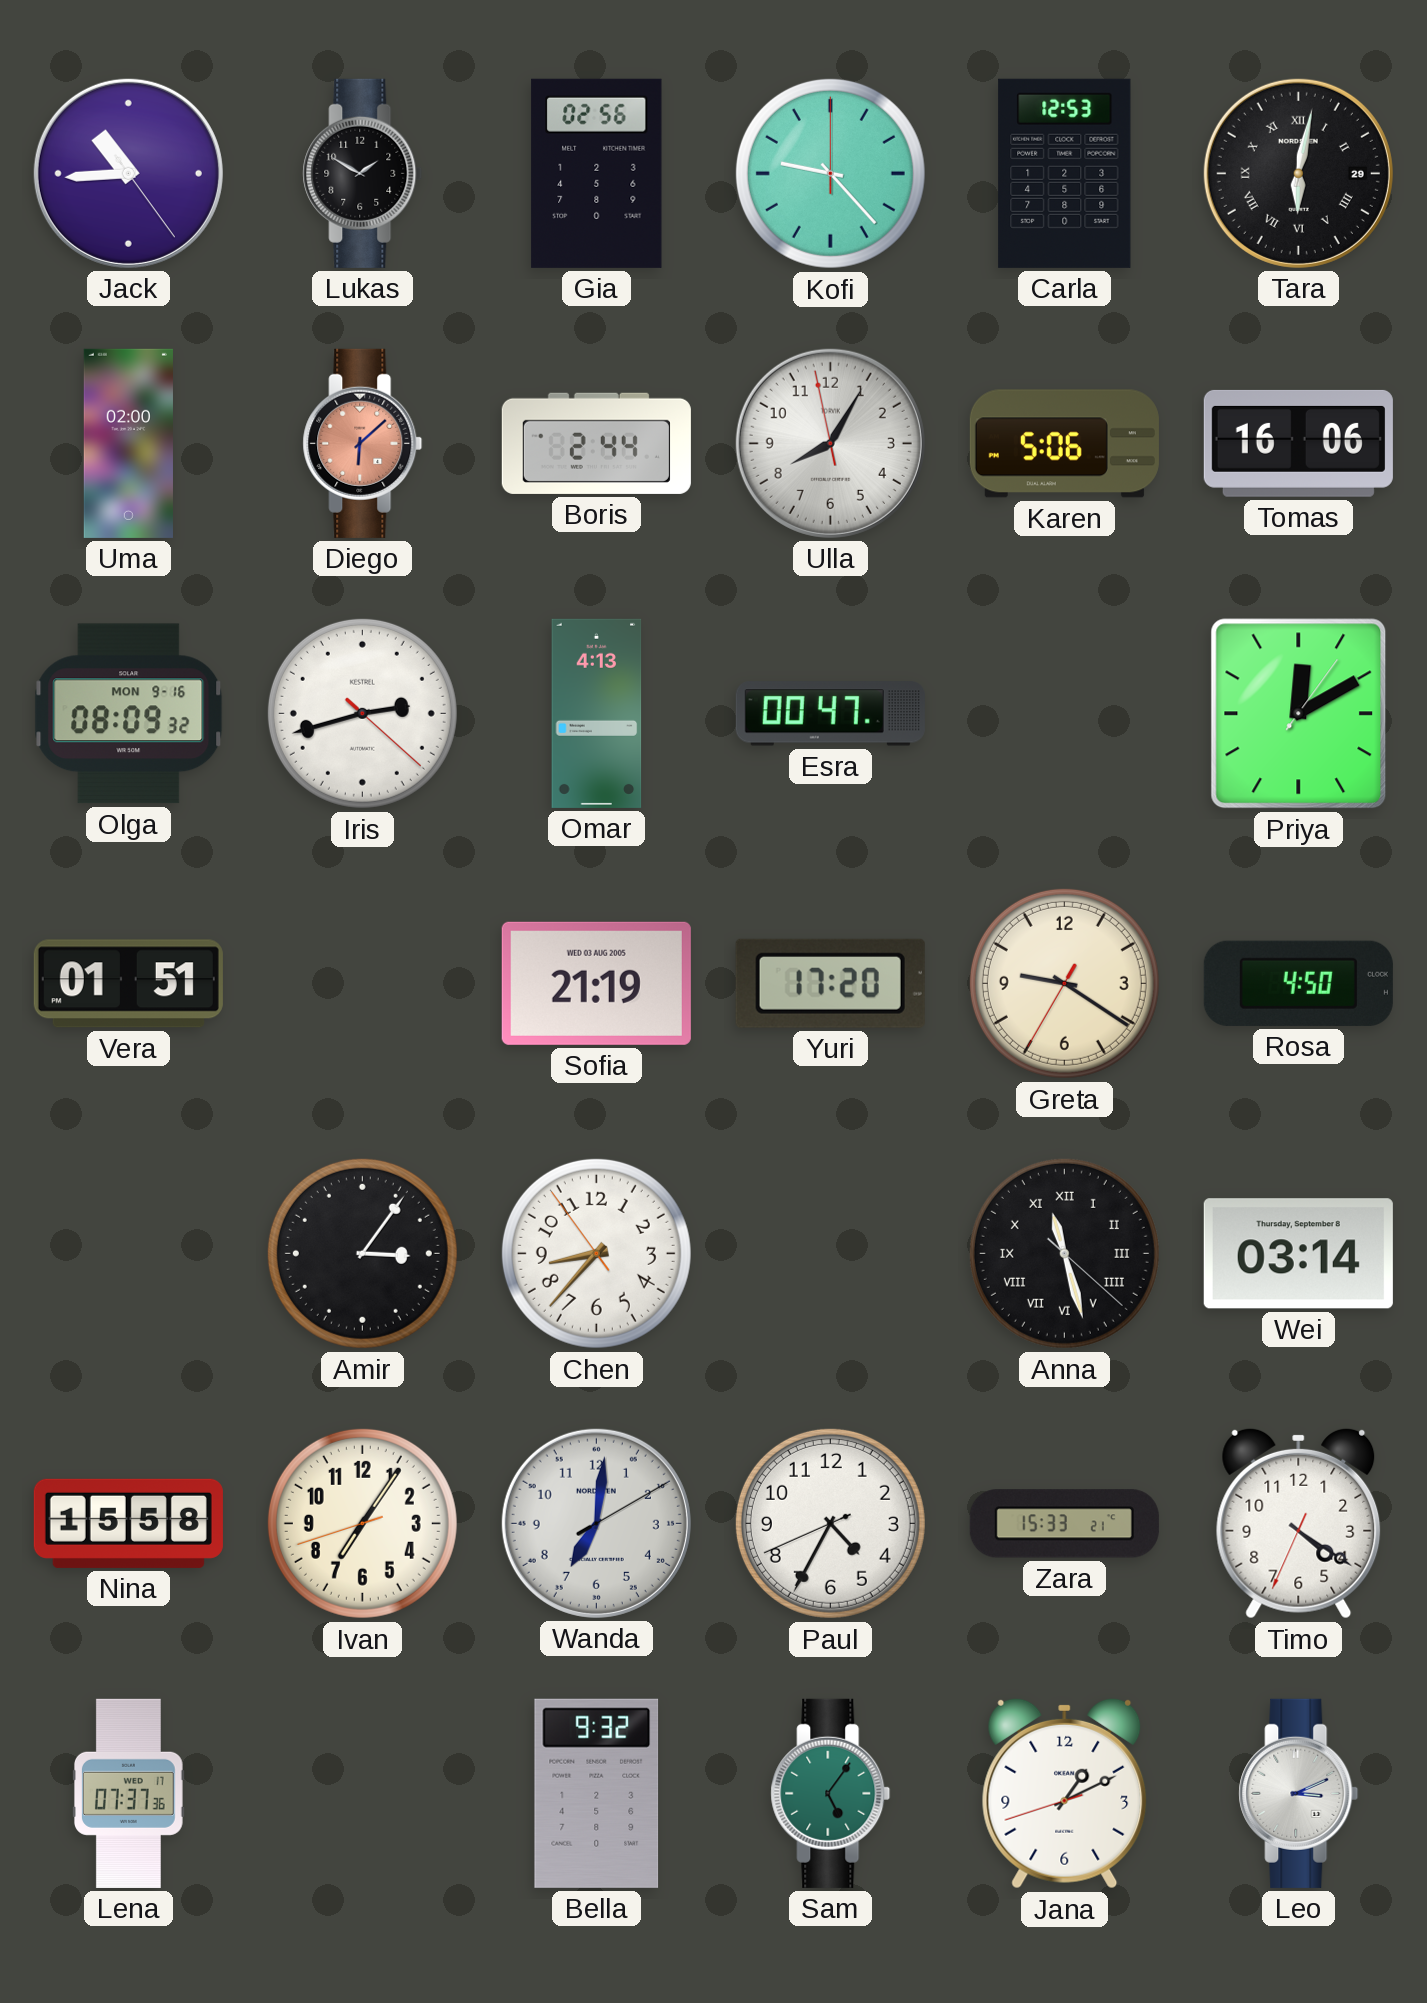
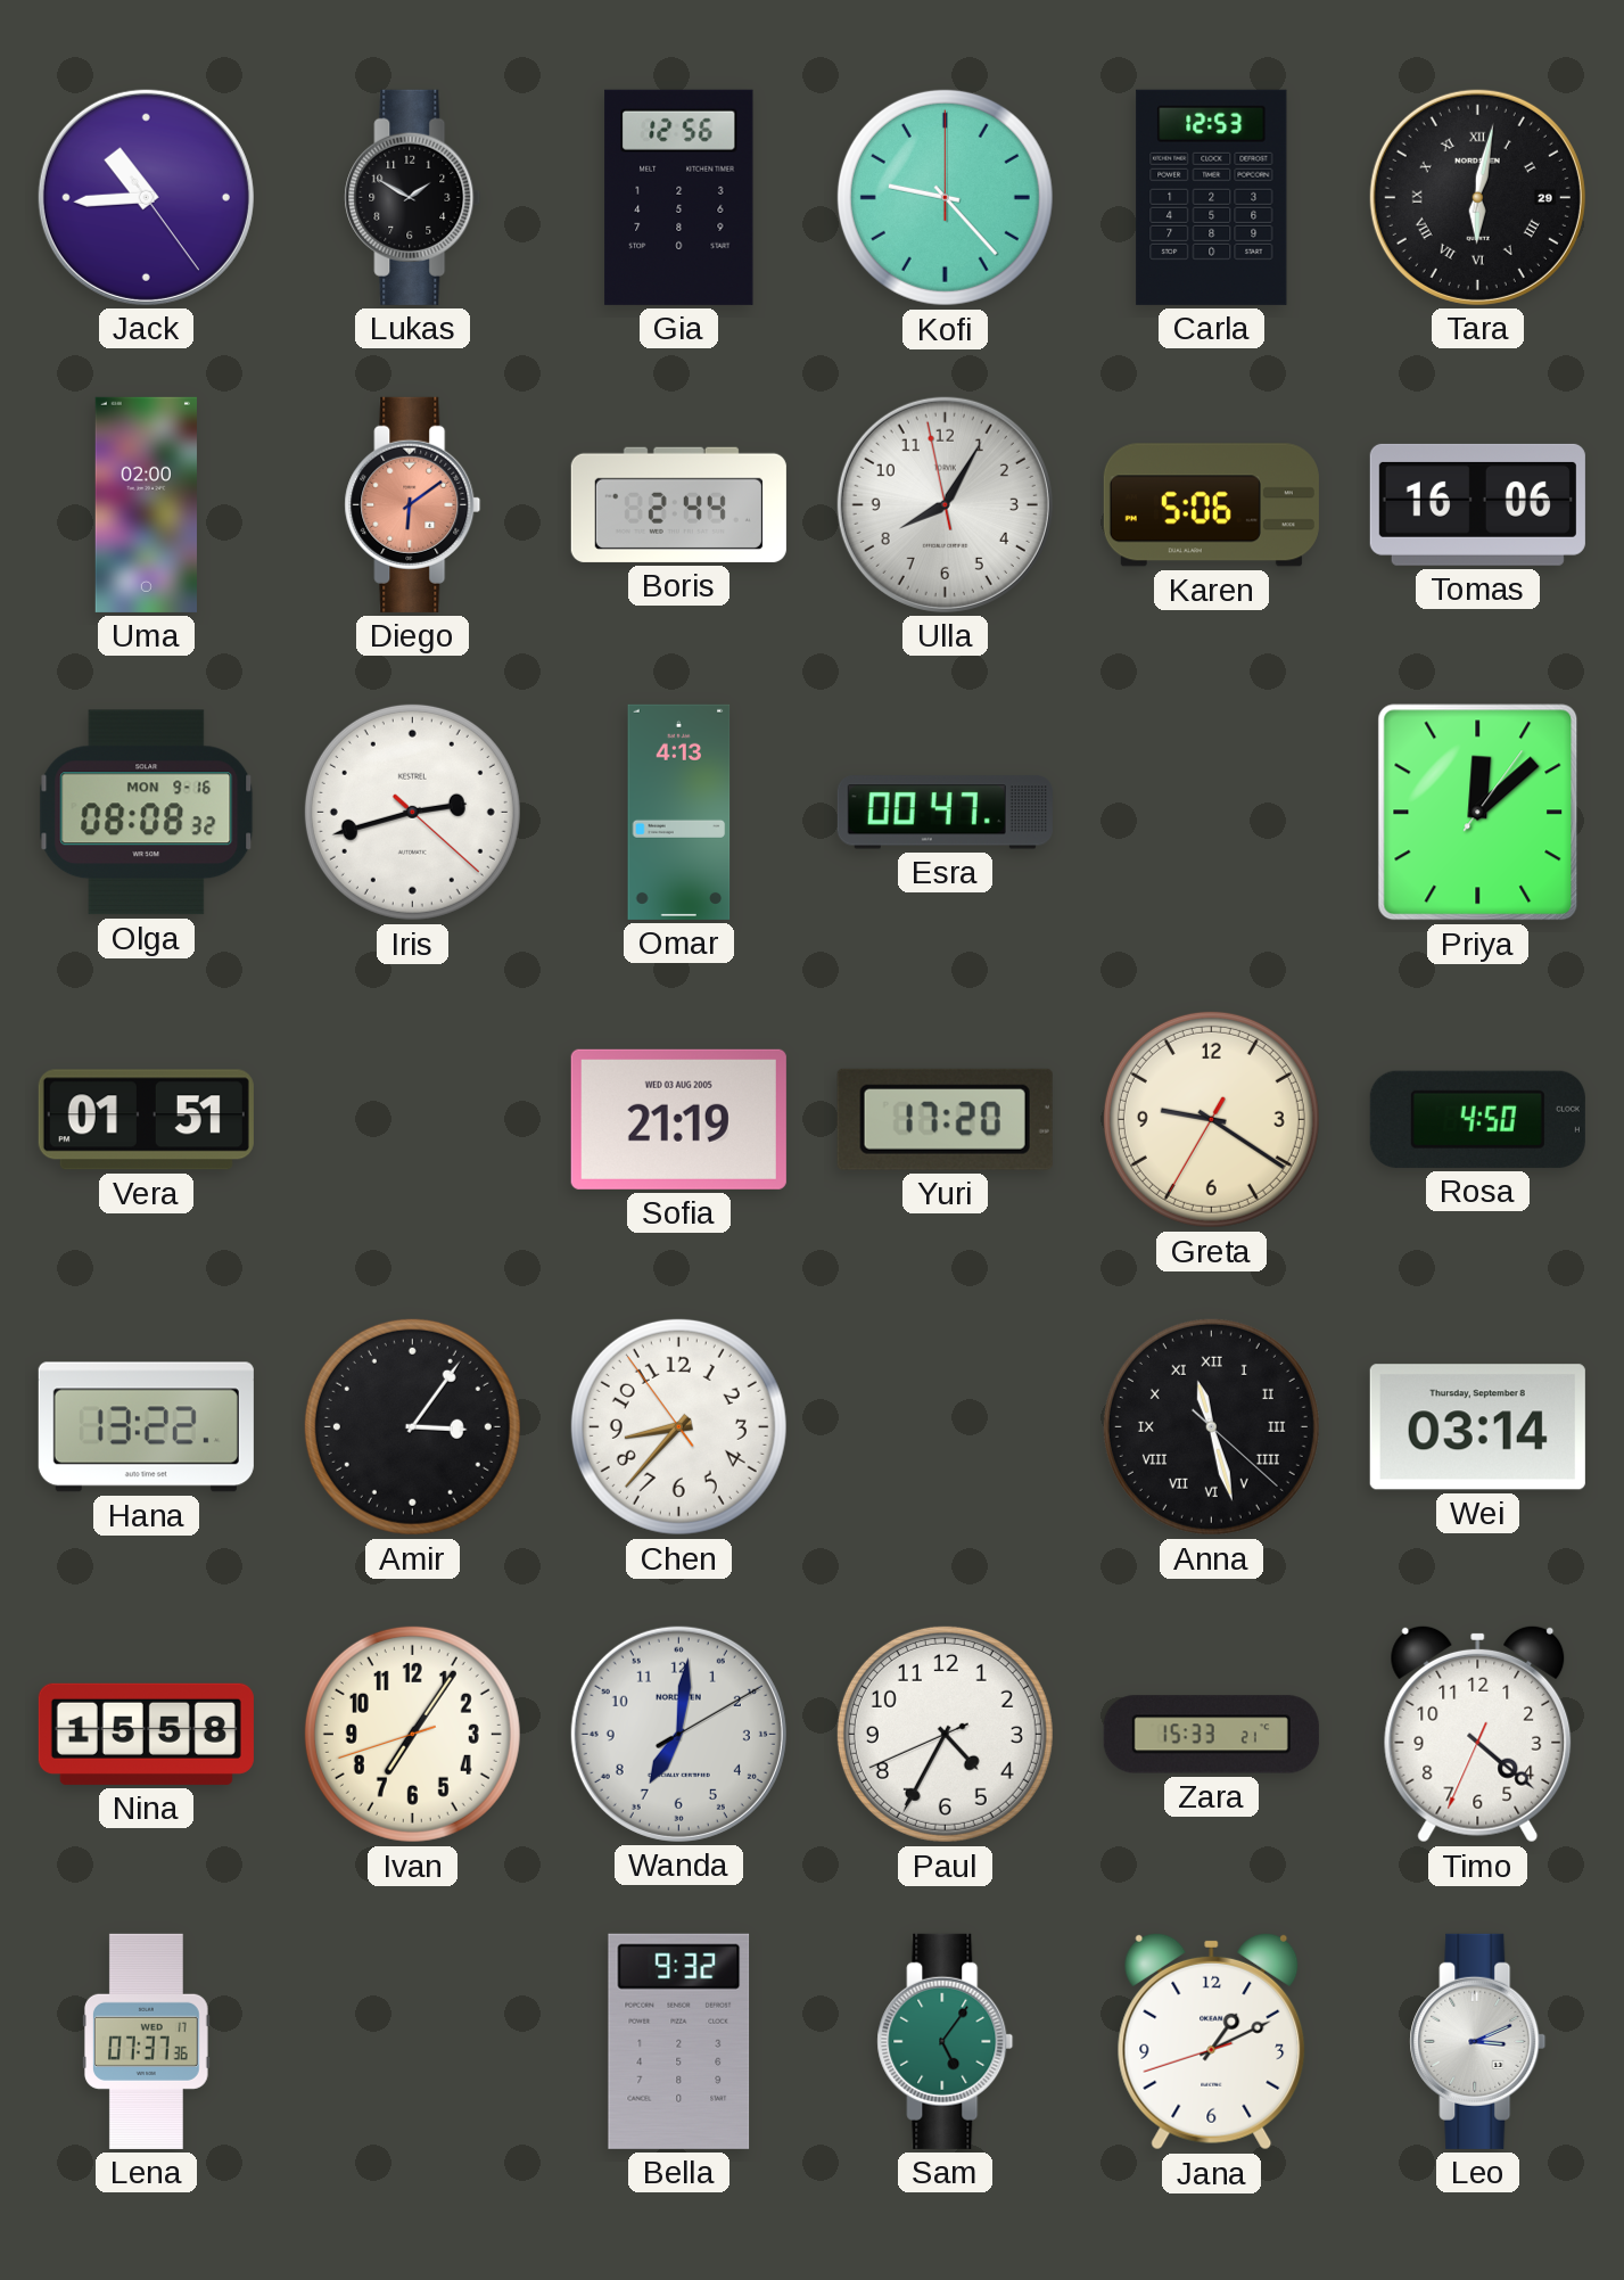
Gia: 02:56 -> 12:56
Diego: 6:08 -> 6:09
Olga: 08:09 -> 08:08
Priya: 12:10 -> 12:08
Hana: none -> 13:22
Timo: 4:20 -> 4:21
